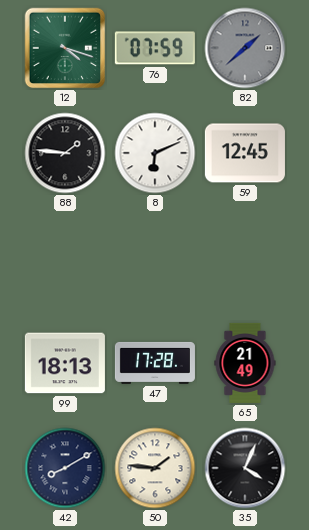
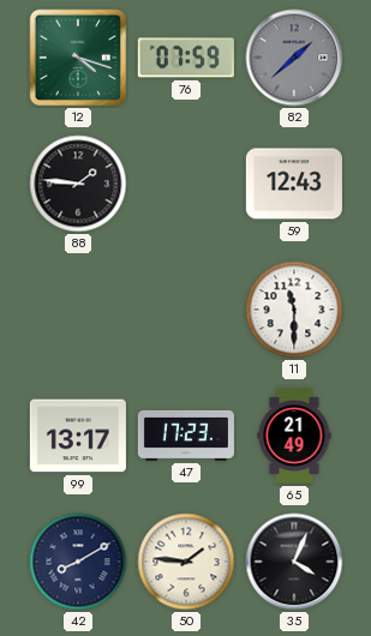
8: 6:11 -> none
59: 12:45 -> 12:43
11: none -> 11:30
99: 18:13 -> 13:17
47: 17:28 -> 17:23
